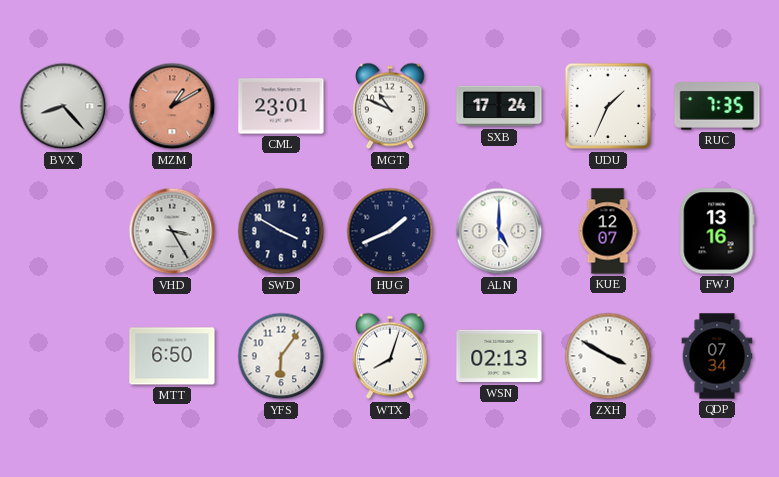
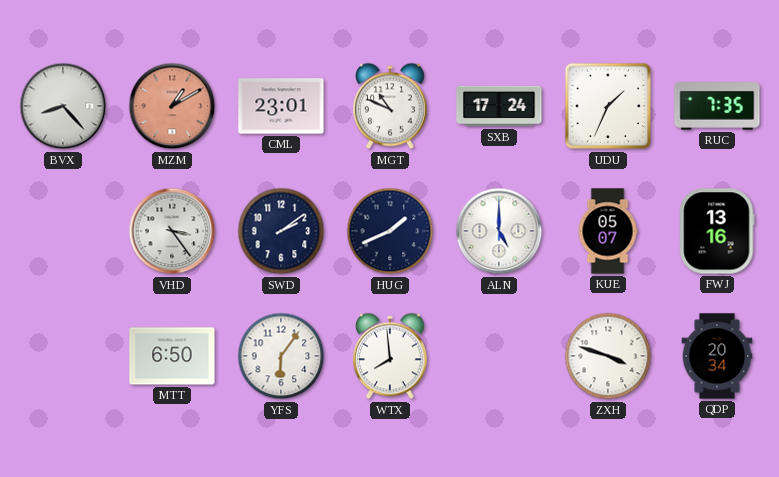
VHD: 3:25 -> 3:24
SWD: 3:50 -> 2:09
KUE: 12:07 -> 05:07
WTX: 8:03 -> 7:59
WSN: 02:13 -> none
ZXH: 3:50 -> 3:48
QDP: 07:34 -> 20:34
